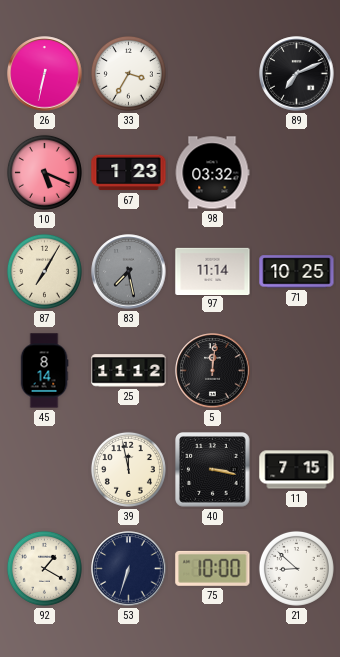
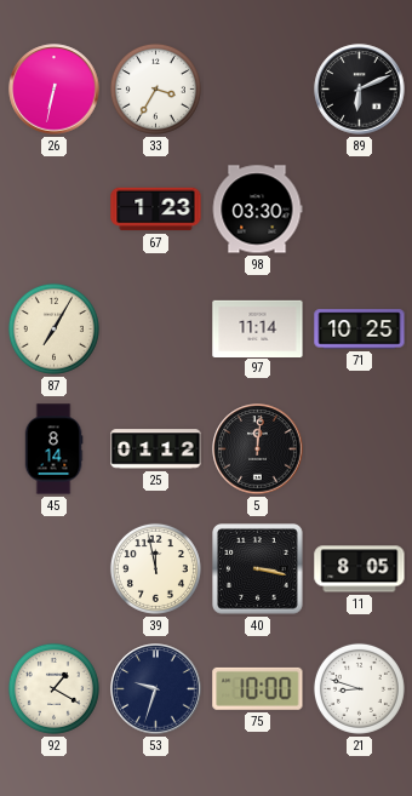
89: 7:11 -> 6:11
10: 5:19 -> none
98: 03:32 -> 03:30
83: 7:28 -> none
25: 11:12 -> 01:12
11: 7:15 -> 8:05
53: 6:33 -> 9:33
21: 8:52 -> 8:48
